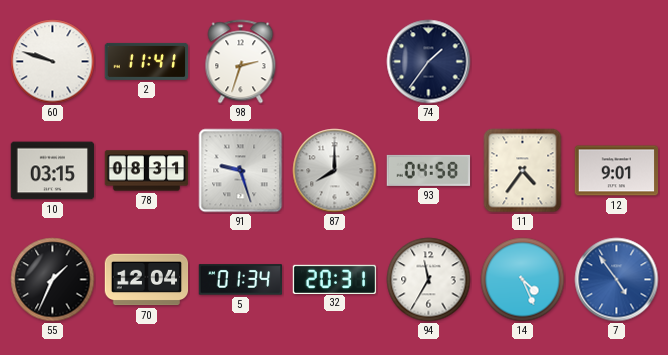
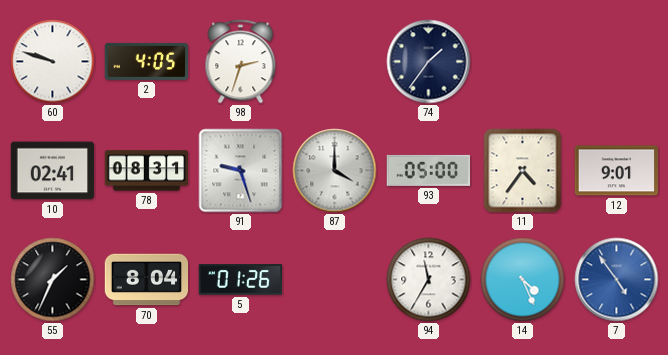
2: 11:41 -> 4:05
10: 03:15 -> 02:41
87: 8:00 -> 4:00
93: 04:58 -> 05:00
70: 12:04 -> 8:04
5: 01:34 -> 01:26
32: 20:31 -> none
